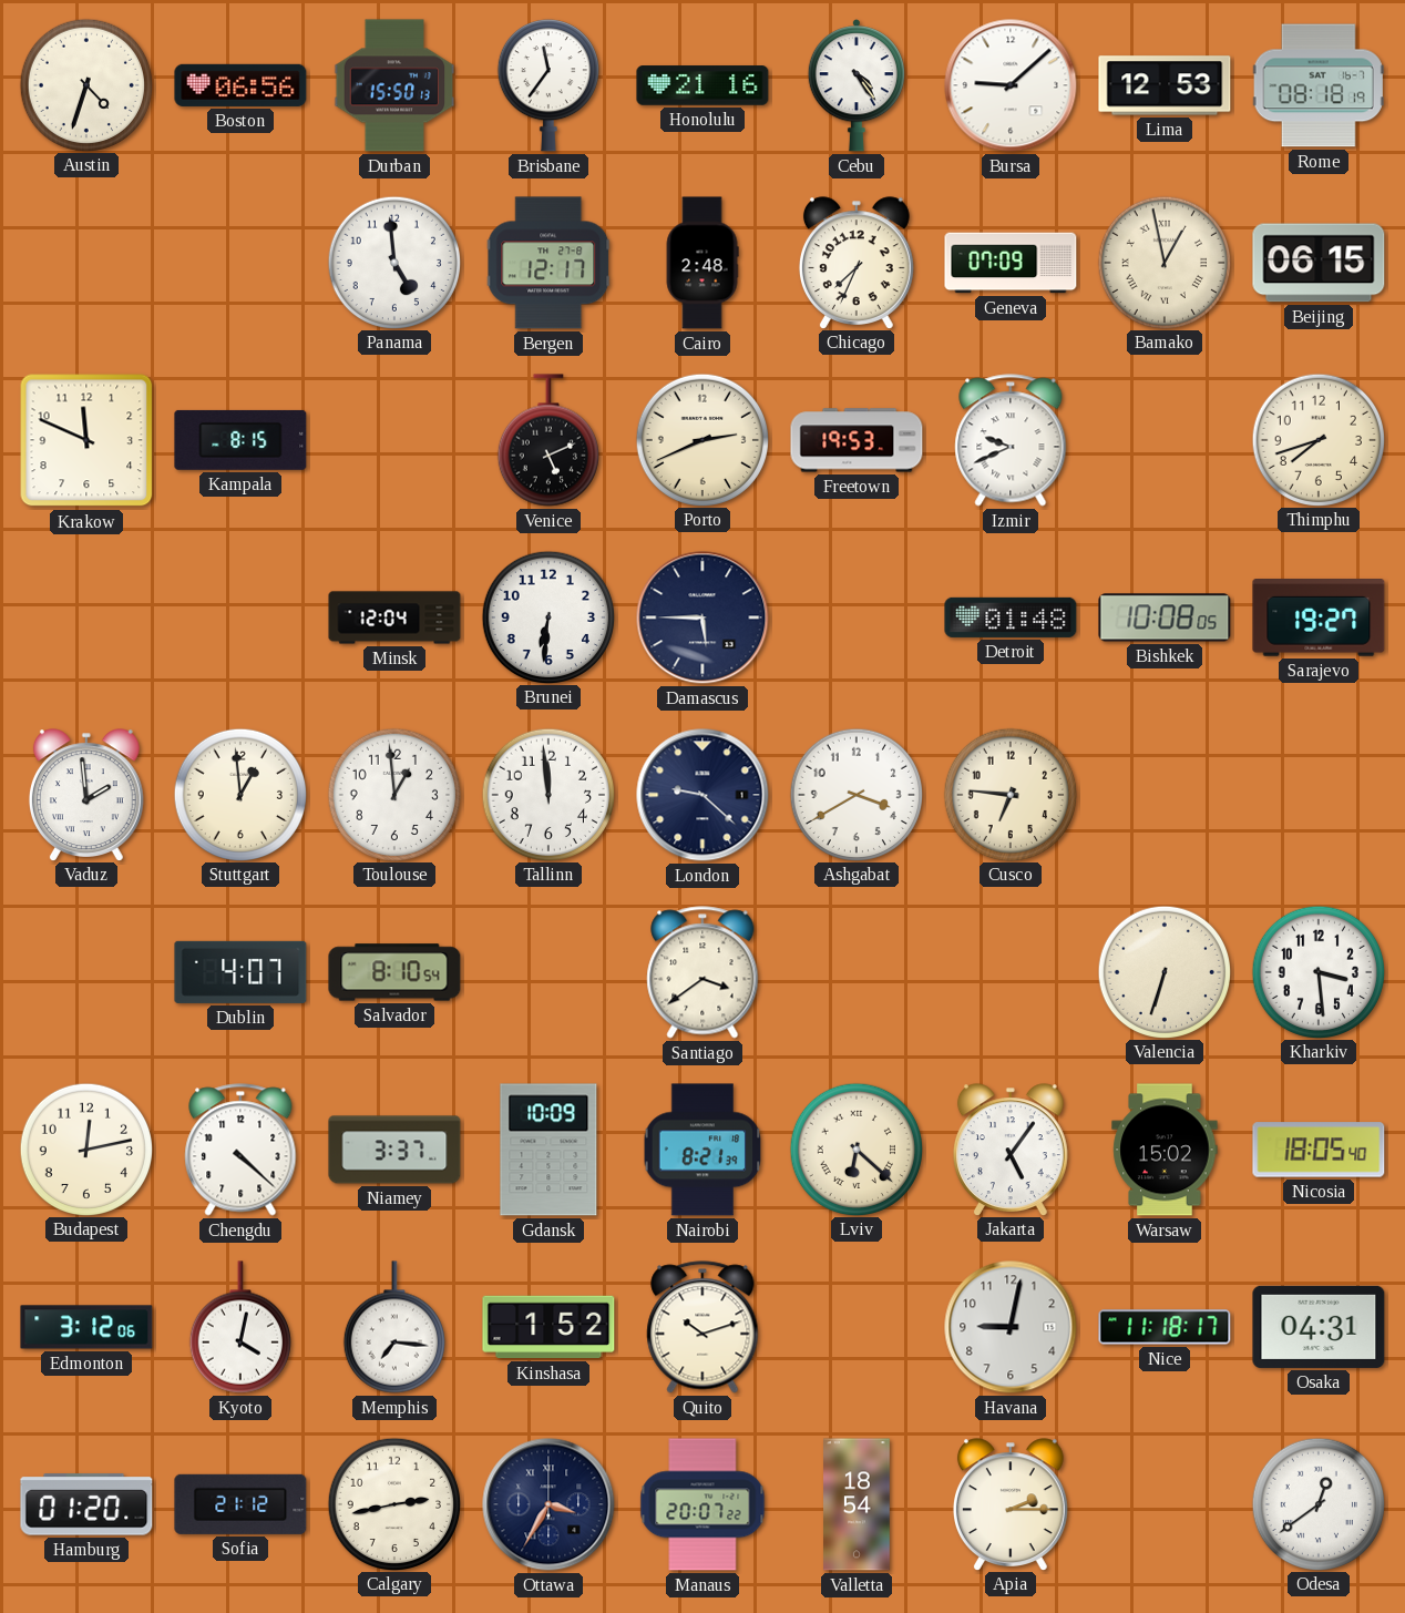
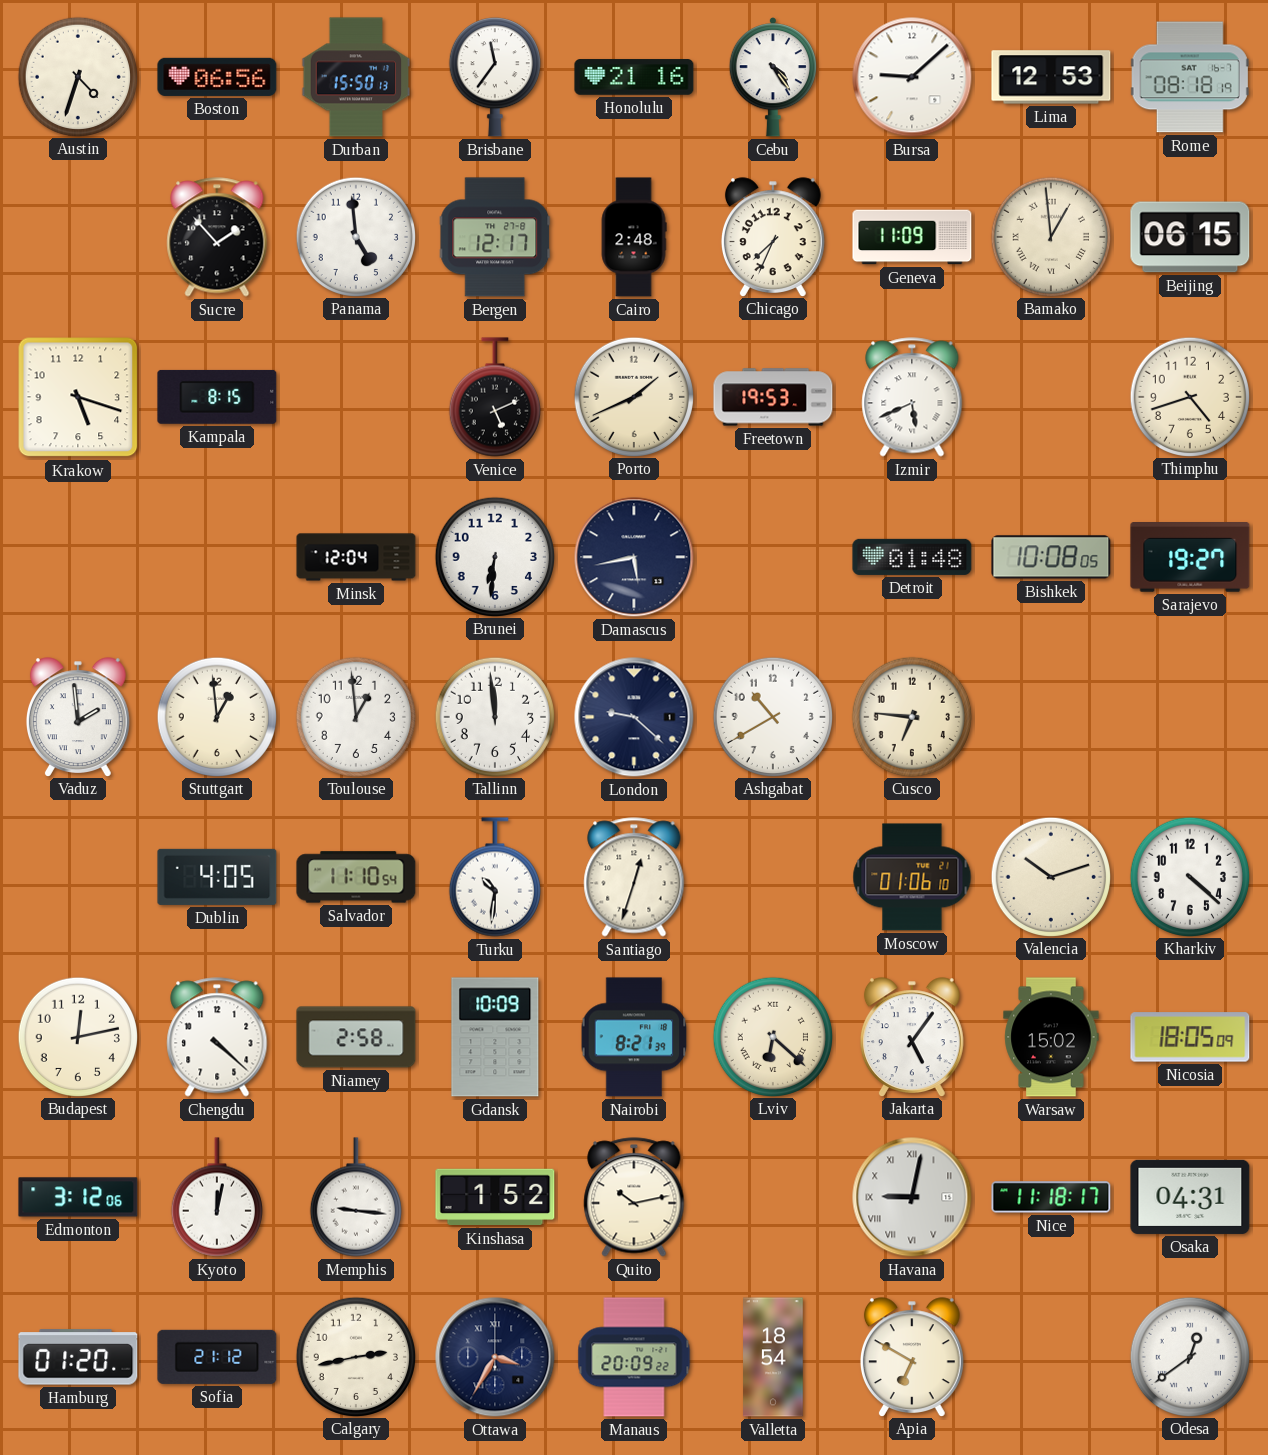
Sucre: none -> 1:53
Geneva: 07:09 -> 11:09
Bamako: 12:58 -> 12:59
Krakow: 11:49 -> 5:18
Porto: 2:41 -> 1:41
Izmir: 9:41 -> 5:41
Thimphu: 7:42 -> 4:42
Damascus: 5:45 -> 5:43
Ashgabat: 3:40 -> 10:40
Dublin: 4:07 -> 4:05
Salvador: 8:10 -> 11:10
Turku: none -> 10:31
Santiago: 3:39 -> 12:33
Moscow: none -> 01:06
Valencia: 6:33 -> 10:12
Kharkiv: 3:29 -> 4:22
Niamey: 3:37 -> 2:58
Nicosia: 18:05:40 -> 18:05:09
Kyoto: 4:02 -> 12:02
Memphis: 7:16 -> 9:16
Quito: 10:12 -> 10:13
Havana numerals: Arabic -> Roman
Manaus: 20:07 -> 20:09
Apia: 2:15 -> 6:50
